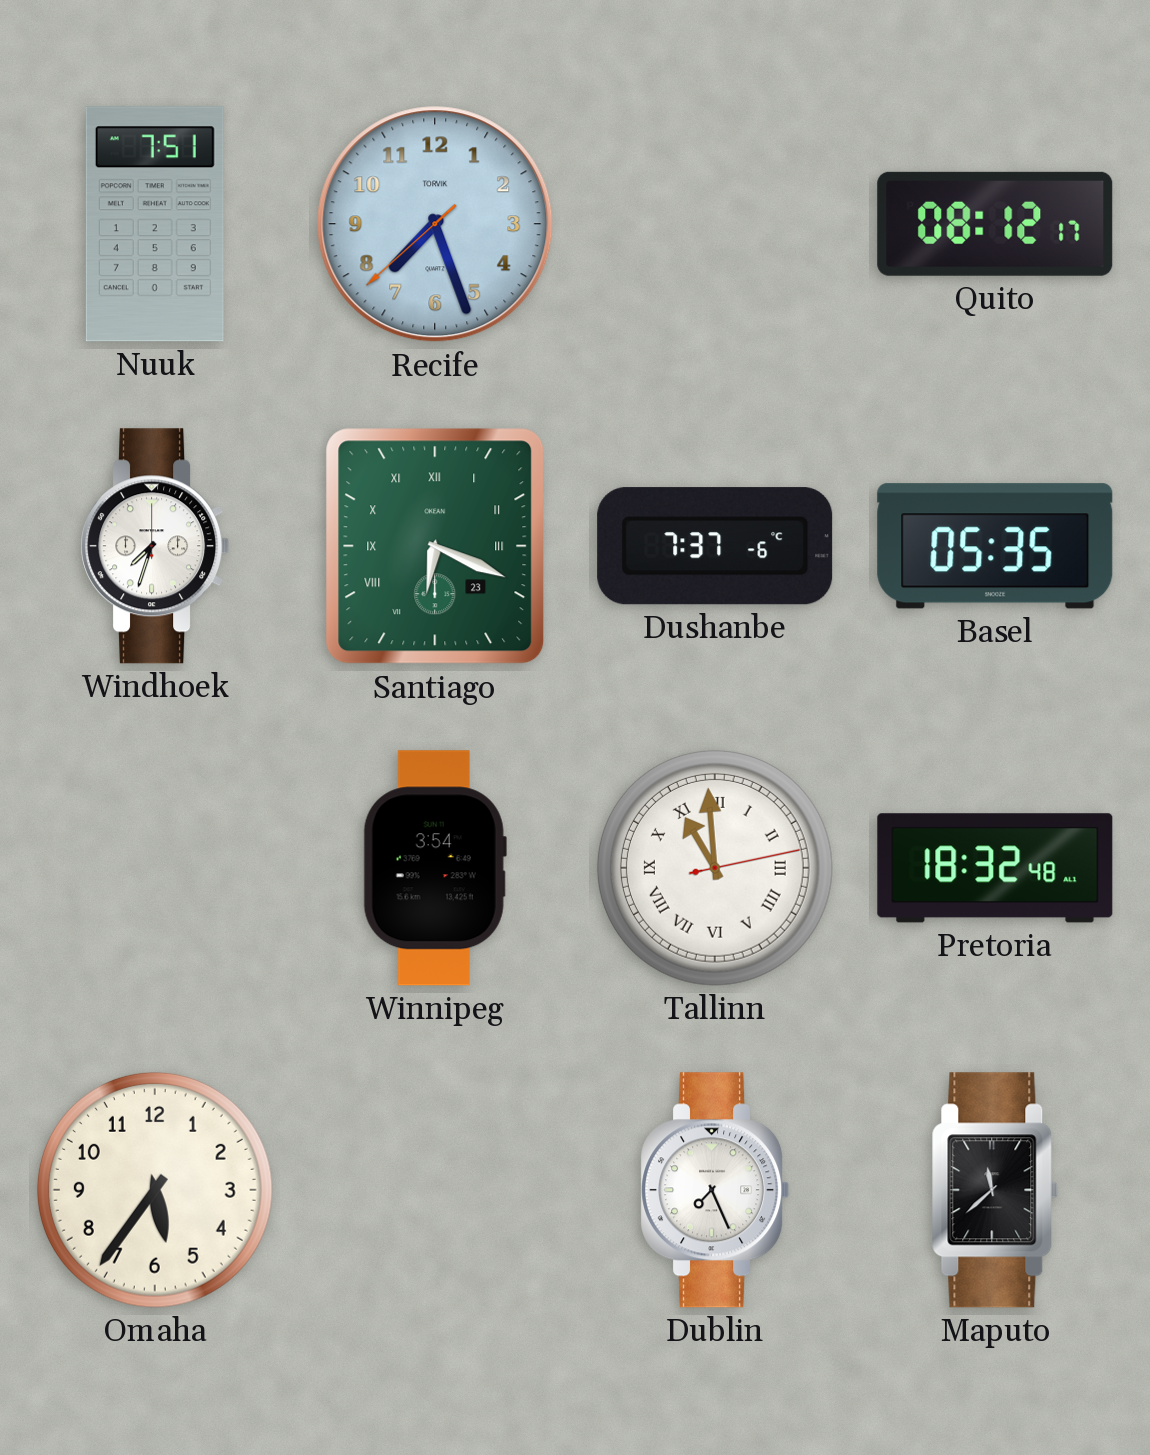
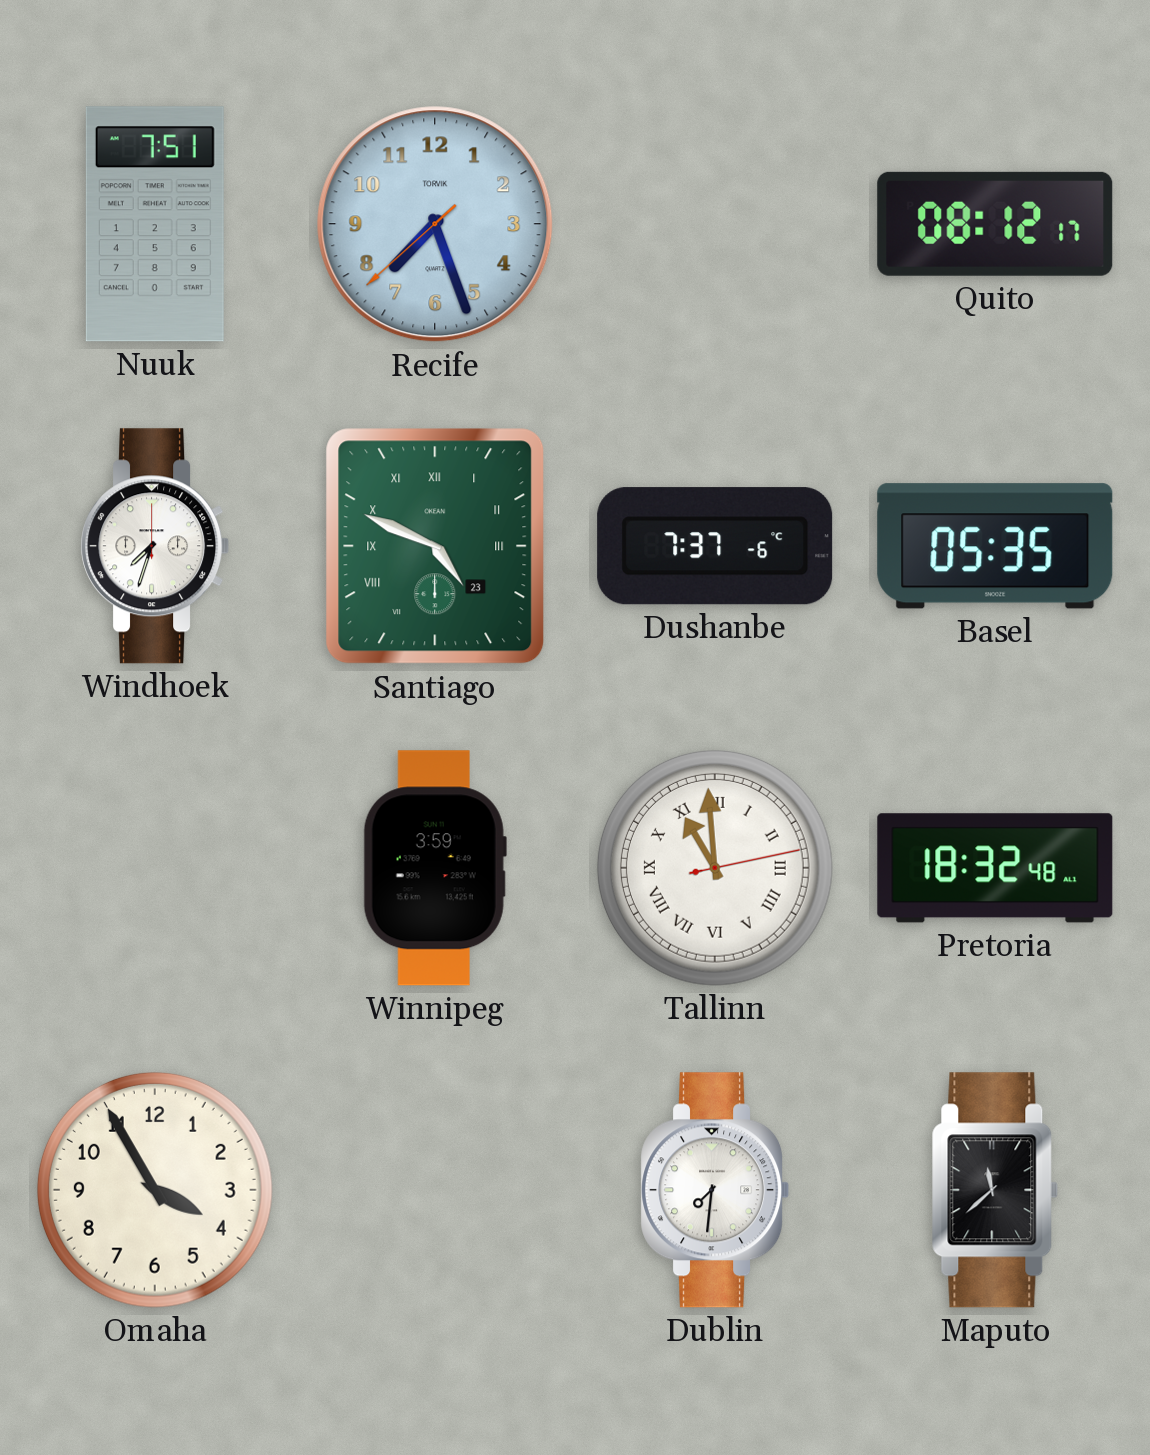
Santiago: 6:19 -> 4:49
Winnipeg: 3:54 -> 3:59
Omaha: 5:36 -> 3:55
Dublin: 7:26 -> 7:31
